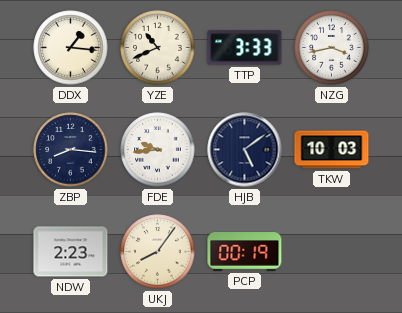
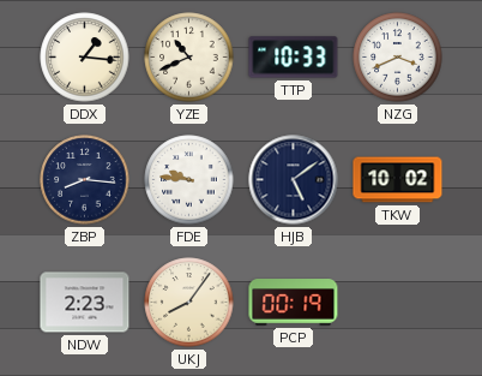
TTP: 3:33 -> 10:33
NZG: 3:43 -> 3:41
FDE: 9:44 -> 9:46
TKW: 10:03 -> 10:02
